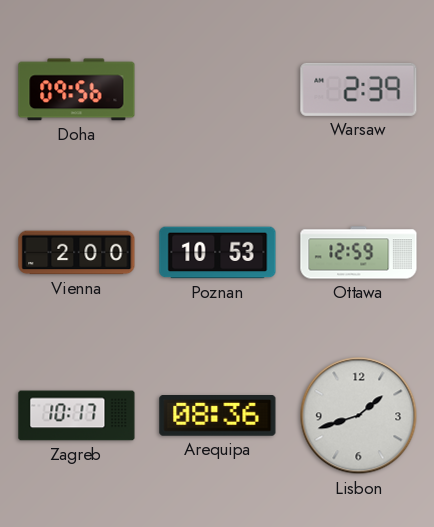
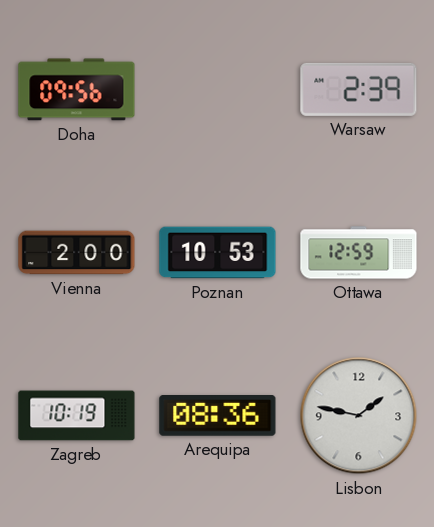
Zagreb: 10:17 -> 10:19
Lisbon: 1:42 -> 1:47
